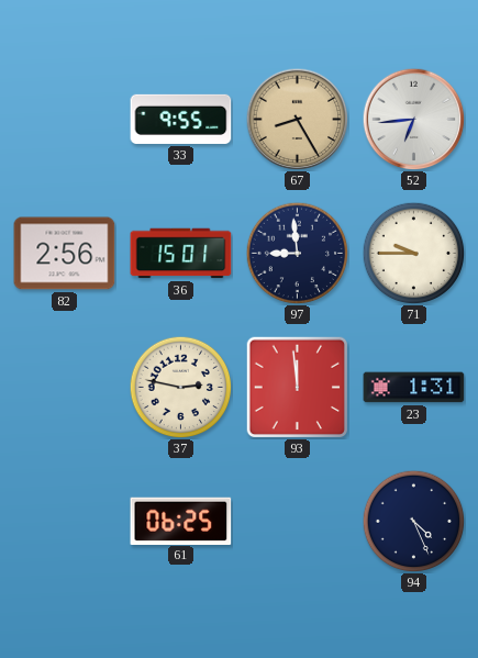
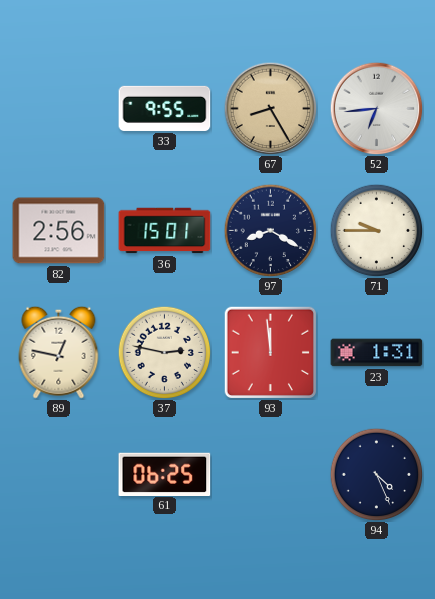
97: 8:59 -> 8:20
89: none -> 12:47
